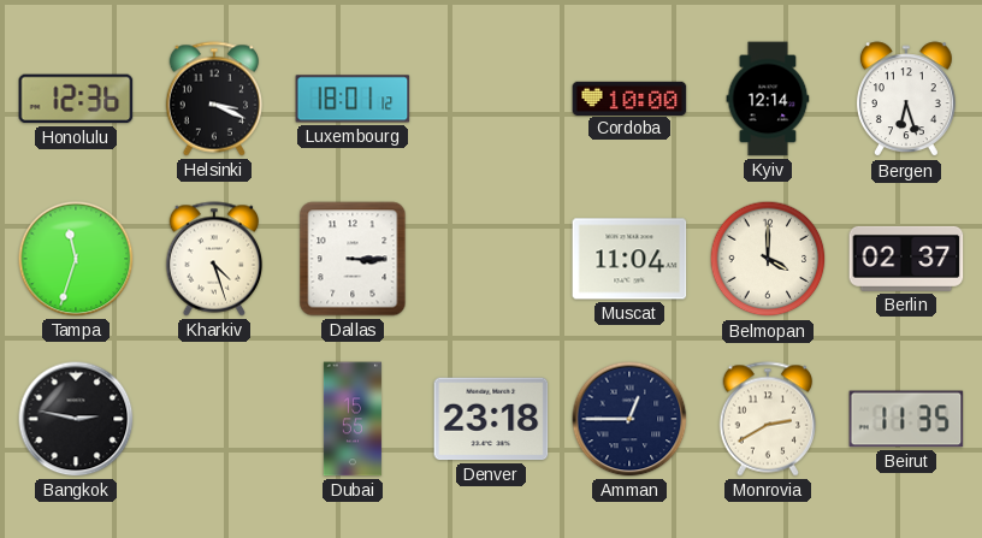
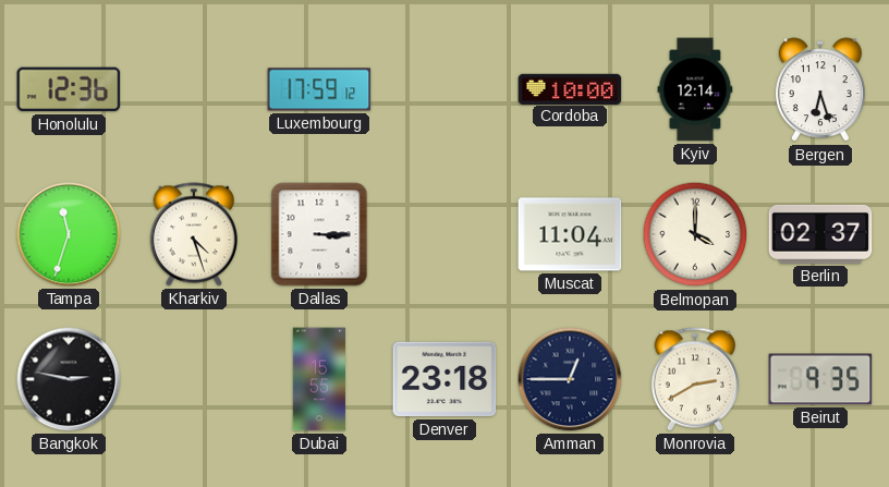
Helsinki: 3:19 -> none
Luxembourg: 18:01 -> 17:59
Beirut: 11:35 -> 9:35
